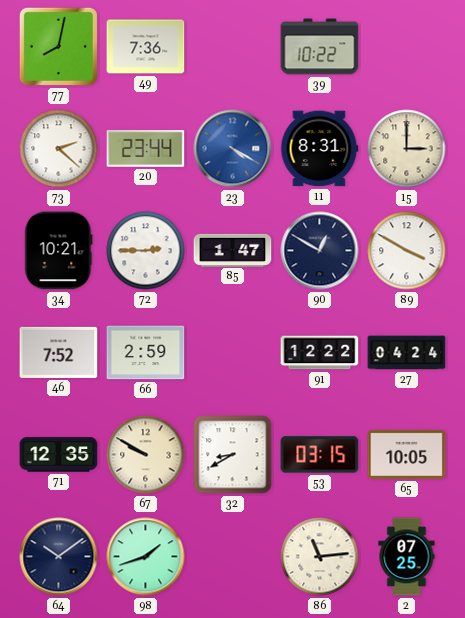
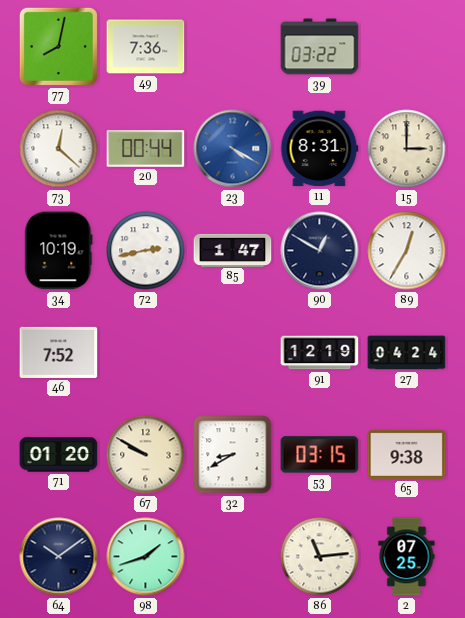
39: 10:22 -> 03:22
73: 2:22 -> 12:22
20: 23:44 -> 00:44
34: 10:21 -> 10:19
72: 2:45 -> 2:43
89: 3:50 -> 12:35
66: 2:59 -> none
91: 12:22 -> 12:19
71: 12:35 -> 01:20
65: 10:05 -> 9:38
